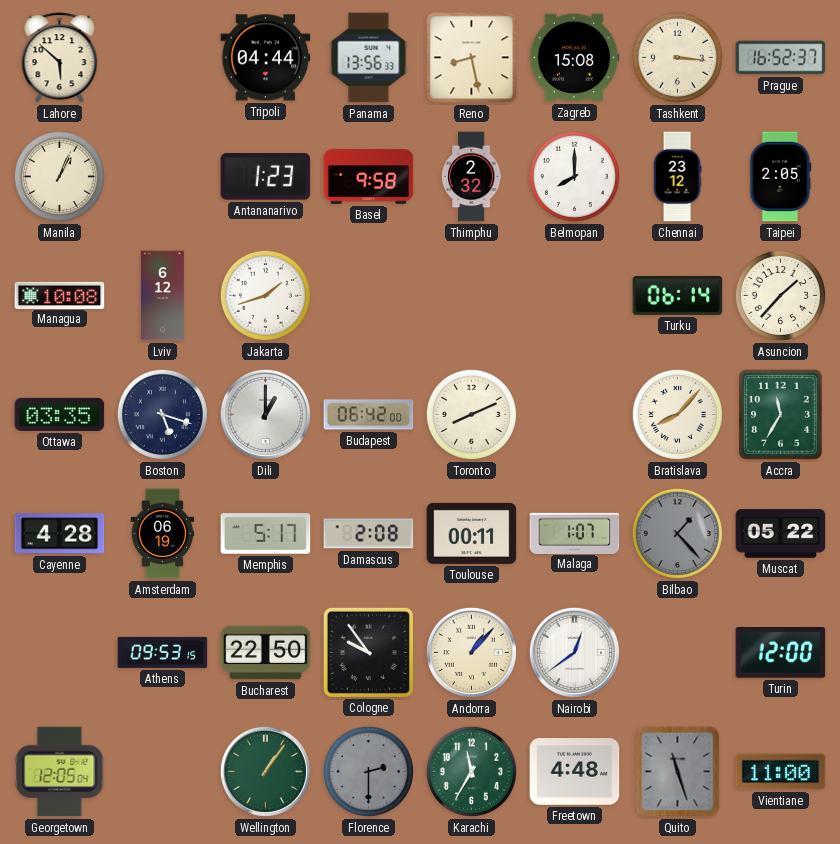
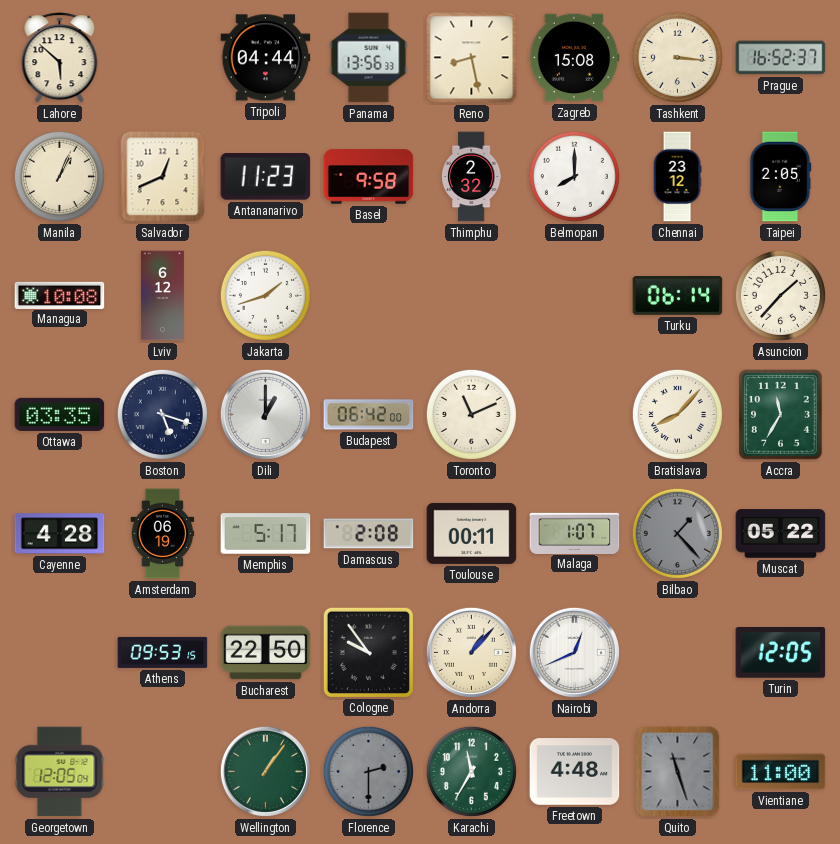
Salvador: none -> 12:41
Antananarivo: 1:23 -> 11:23
Toronto: 8:11 -> 11:11
Nairobi: 12:39 -> 12:41
Turin: 12:00 -> 12:05
